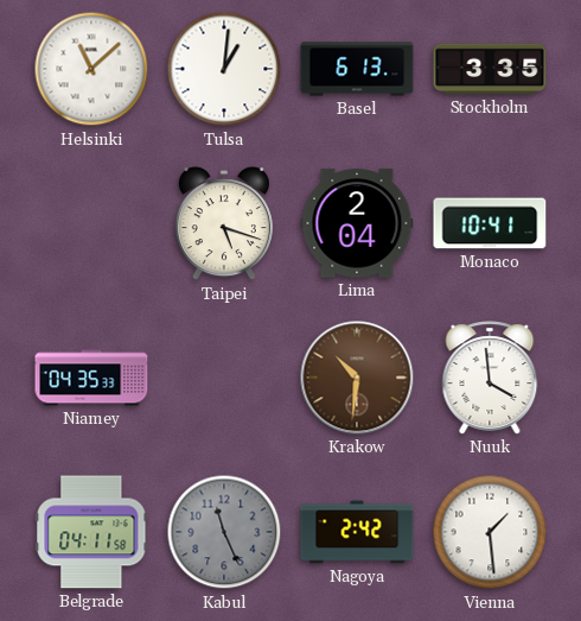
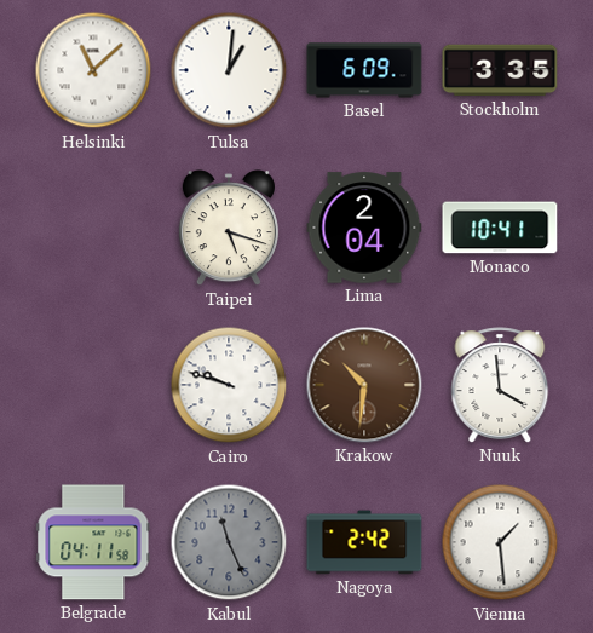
Basel: 6:13 -> 6:09
Niamey: 04:35 -> none
Cairo: none -> 9:48
